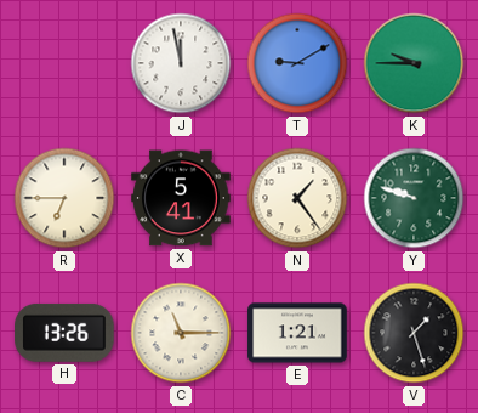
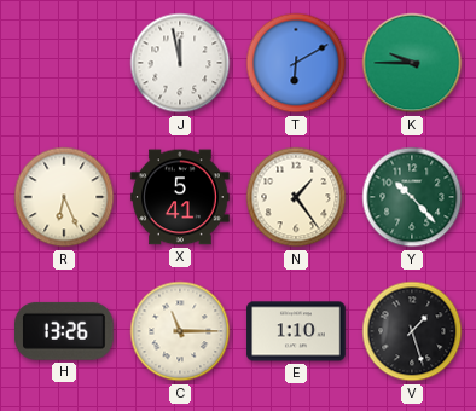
T: 9:10 -> 6:10
R: 6:45 -> 6:26
Y: 9:48 -> 10:23
E: 1:21 -> 1:10
